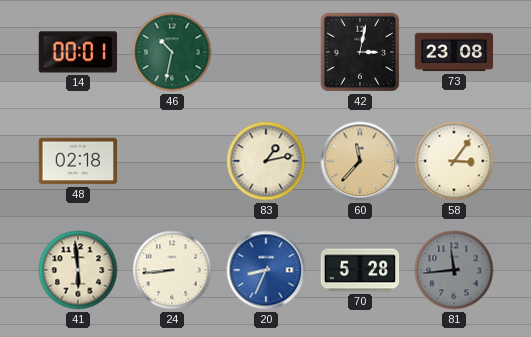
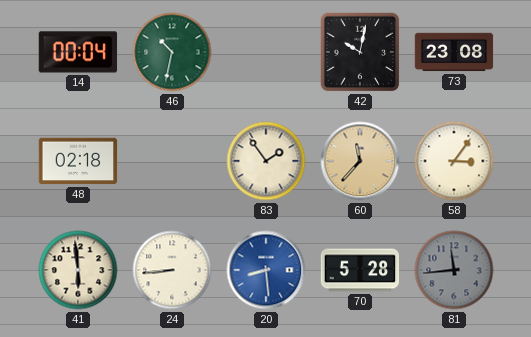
14: 00:01 -> 00:04
42: 3:02 -> 10:02
83: 1:13 -> 1:54
20: 8:34 -> 8:29
